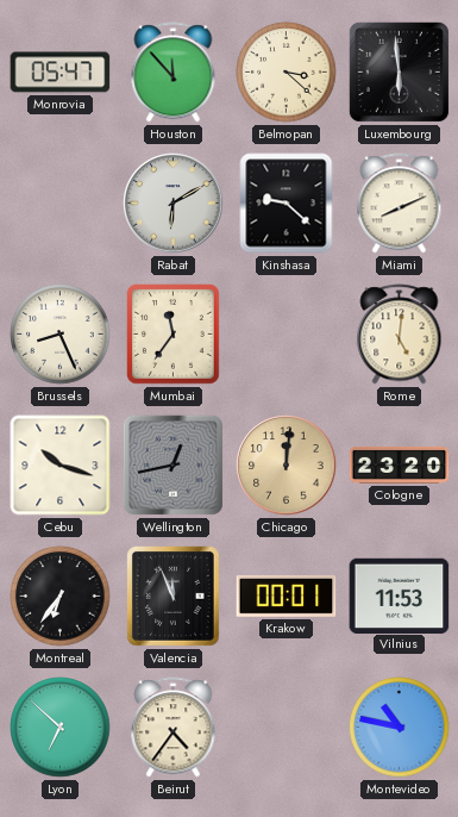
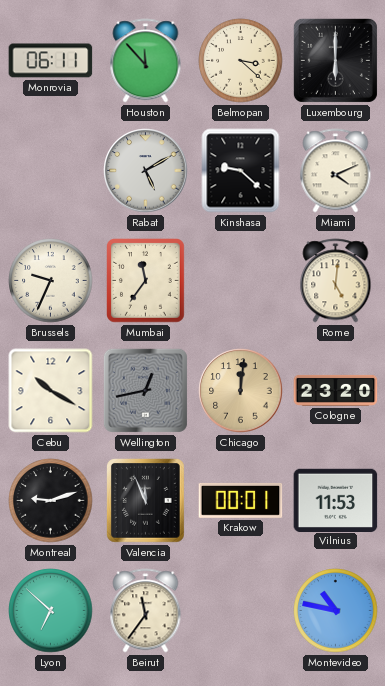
Monrovia: 05:47 -> 06:11
Luxembourg: 5:59 -> 6:00
Rabat: 6:10 -> 5:10
Miami: 8:11 -> 4:11
Brussels: 8:26 -> 9:34
Cebu: 10:18 -> 10:20
Montreal: 6:36 -> 9:12
Beirut: 4:36 -> 11:36
